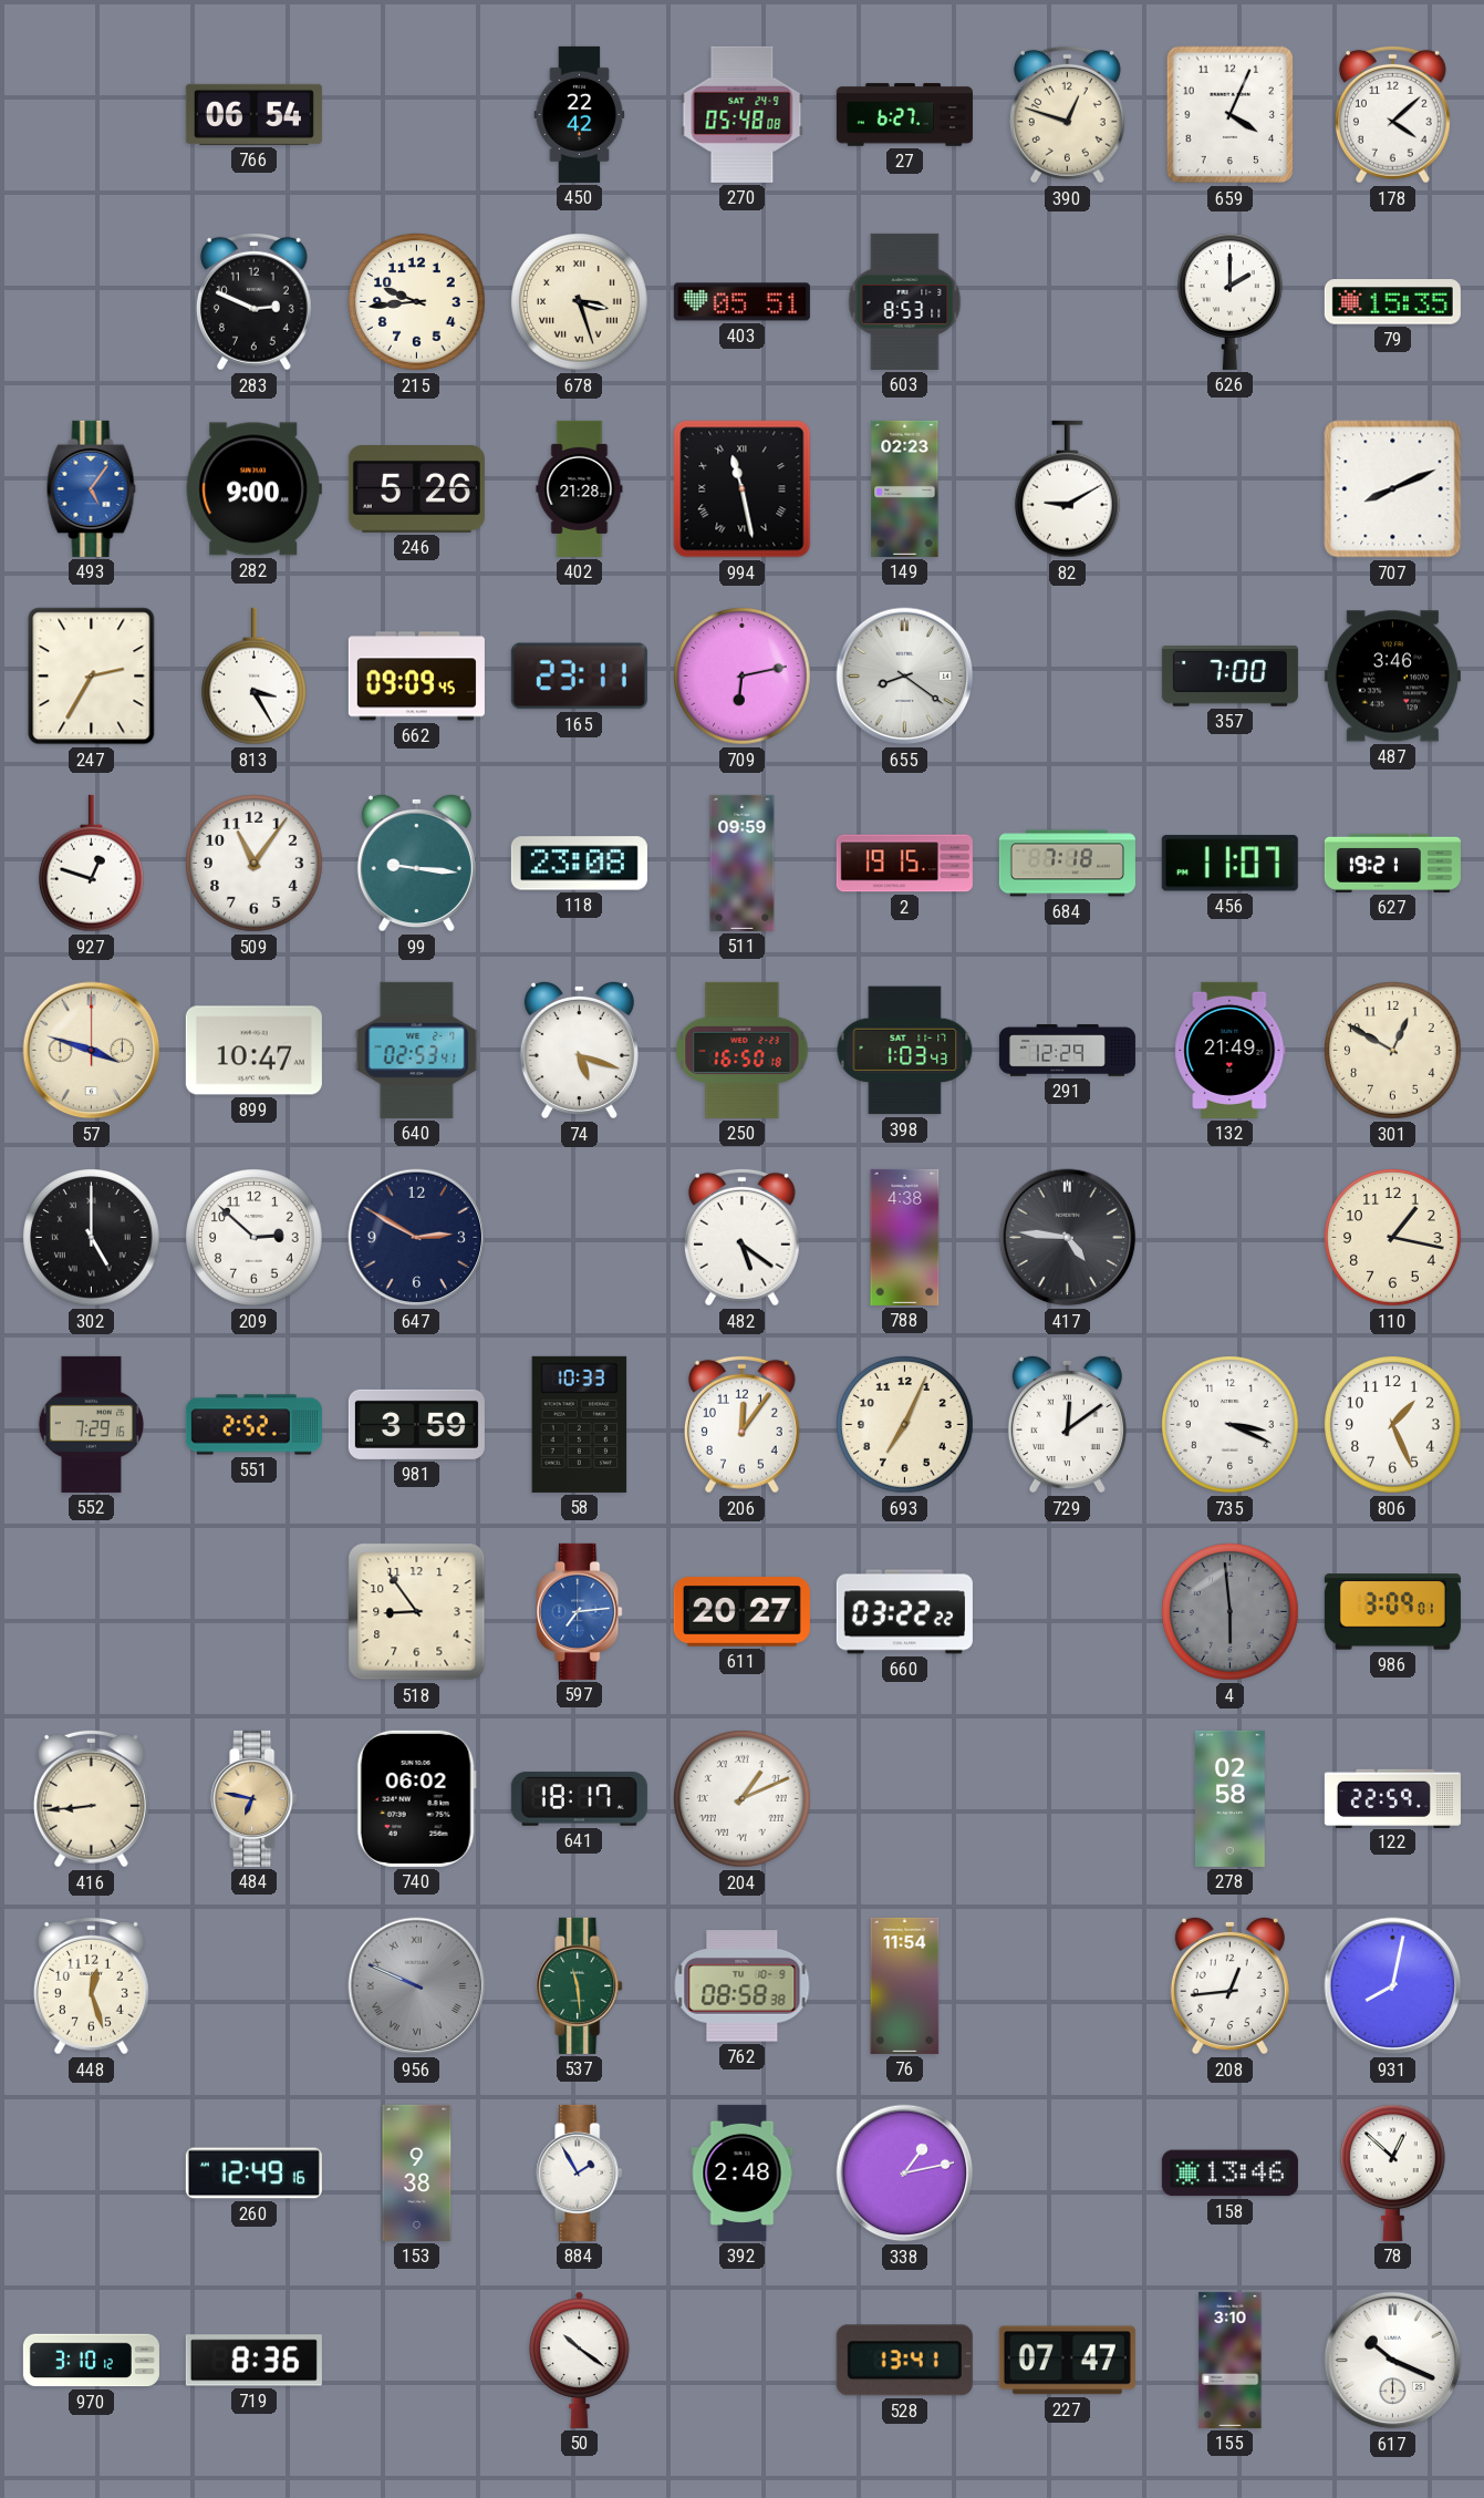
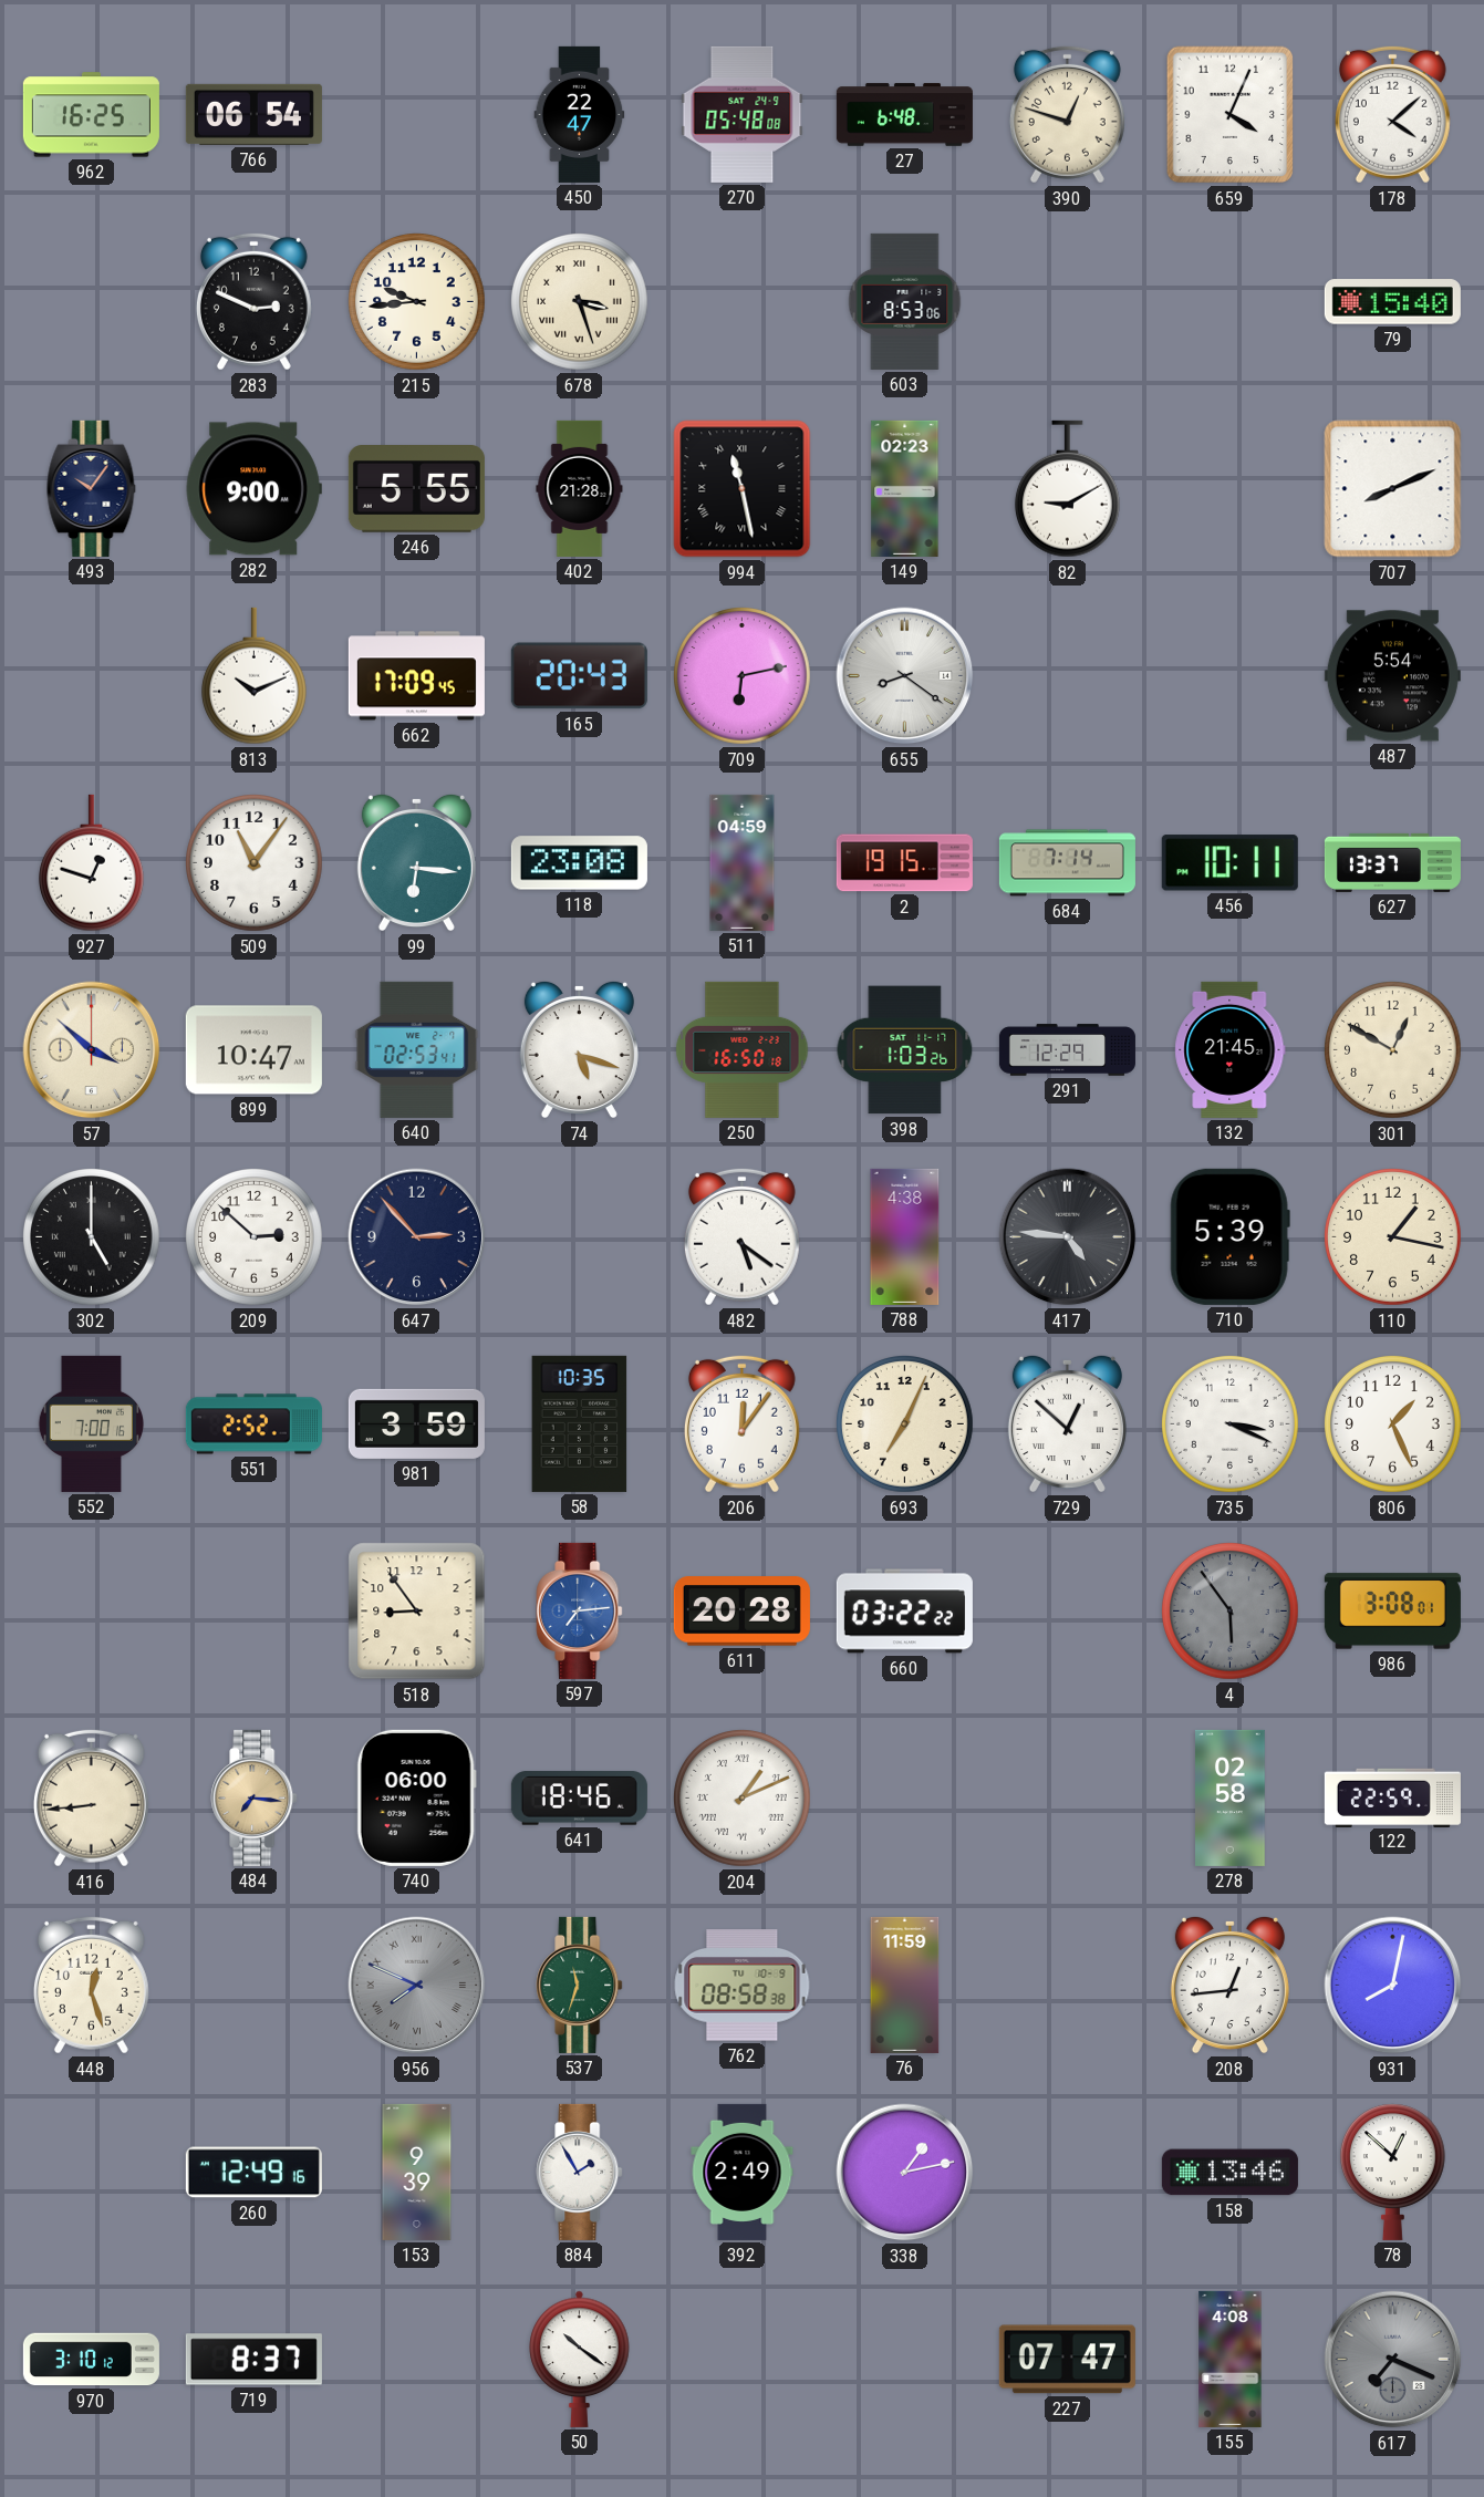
962: none -> 16:25
450: 22:42 -> 22:47
27: 6:27 -> 6:48
403: 05:51 -> none
603: 8:53:11 -> 8:53:06
626: 2:00 -> none
79: 15:35 -> 15:40
493: 5:06 -> 10:06
493 dial: blue -> navy
246: 5:26 -> 5:55
247: 2:35 -> none
813: 3:25 -> 10:11
662: 09:09 -> 17:09
165: 23:11 -> 20:43
357: 7:00 -> none
487: 3:46 -> 5:54
99: 9:16 -> 6:16
511: 09:59 -> 04:59
684: 7:18 -> 7:14
456: 11:07 -> 10:11
627: 19:21 -> 13:37
57: 3:48 -> 3:52
398: 1:03:43 -> 1:03:26
132: 21:49 -> 21:45
647: 2:50 -> 2:53
710: none -> 5:39
552: 7:29 -> 7:00
58: 10:33 -> 10:35
729: 12:09 -> 12:52
611: 20:27 -> 20:28
4: 5:59 -> 5:54
986: 3:09 -> 3:08
484: 6:47 -> 7:16
740: 06:02 -> 06:00
641: 18:17 -> 18:46
956: 9:49 -> 7:49
537: 11:29 -> 11:33
76: 11:54 -> 11:59
153: 9:38 -> 9:39
392: 2:48 -> 2:49
719: 8:36 -> 8:37
528: 13:41 -> none
155: 3:10 -> 4:08
617: 10:19 -> 7:19
617 dial: white -> grey
